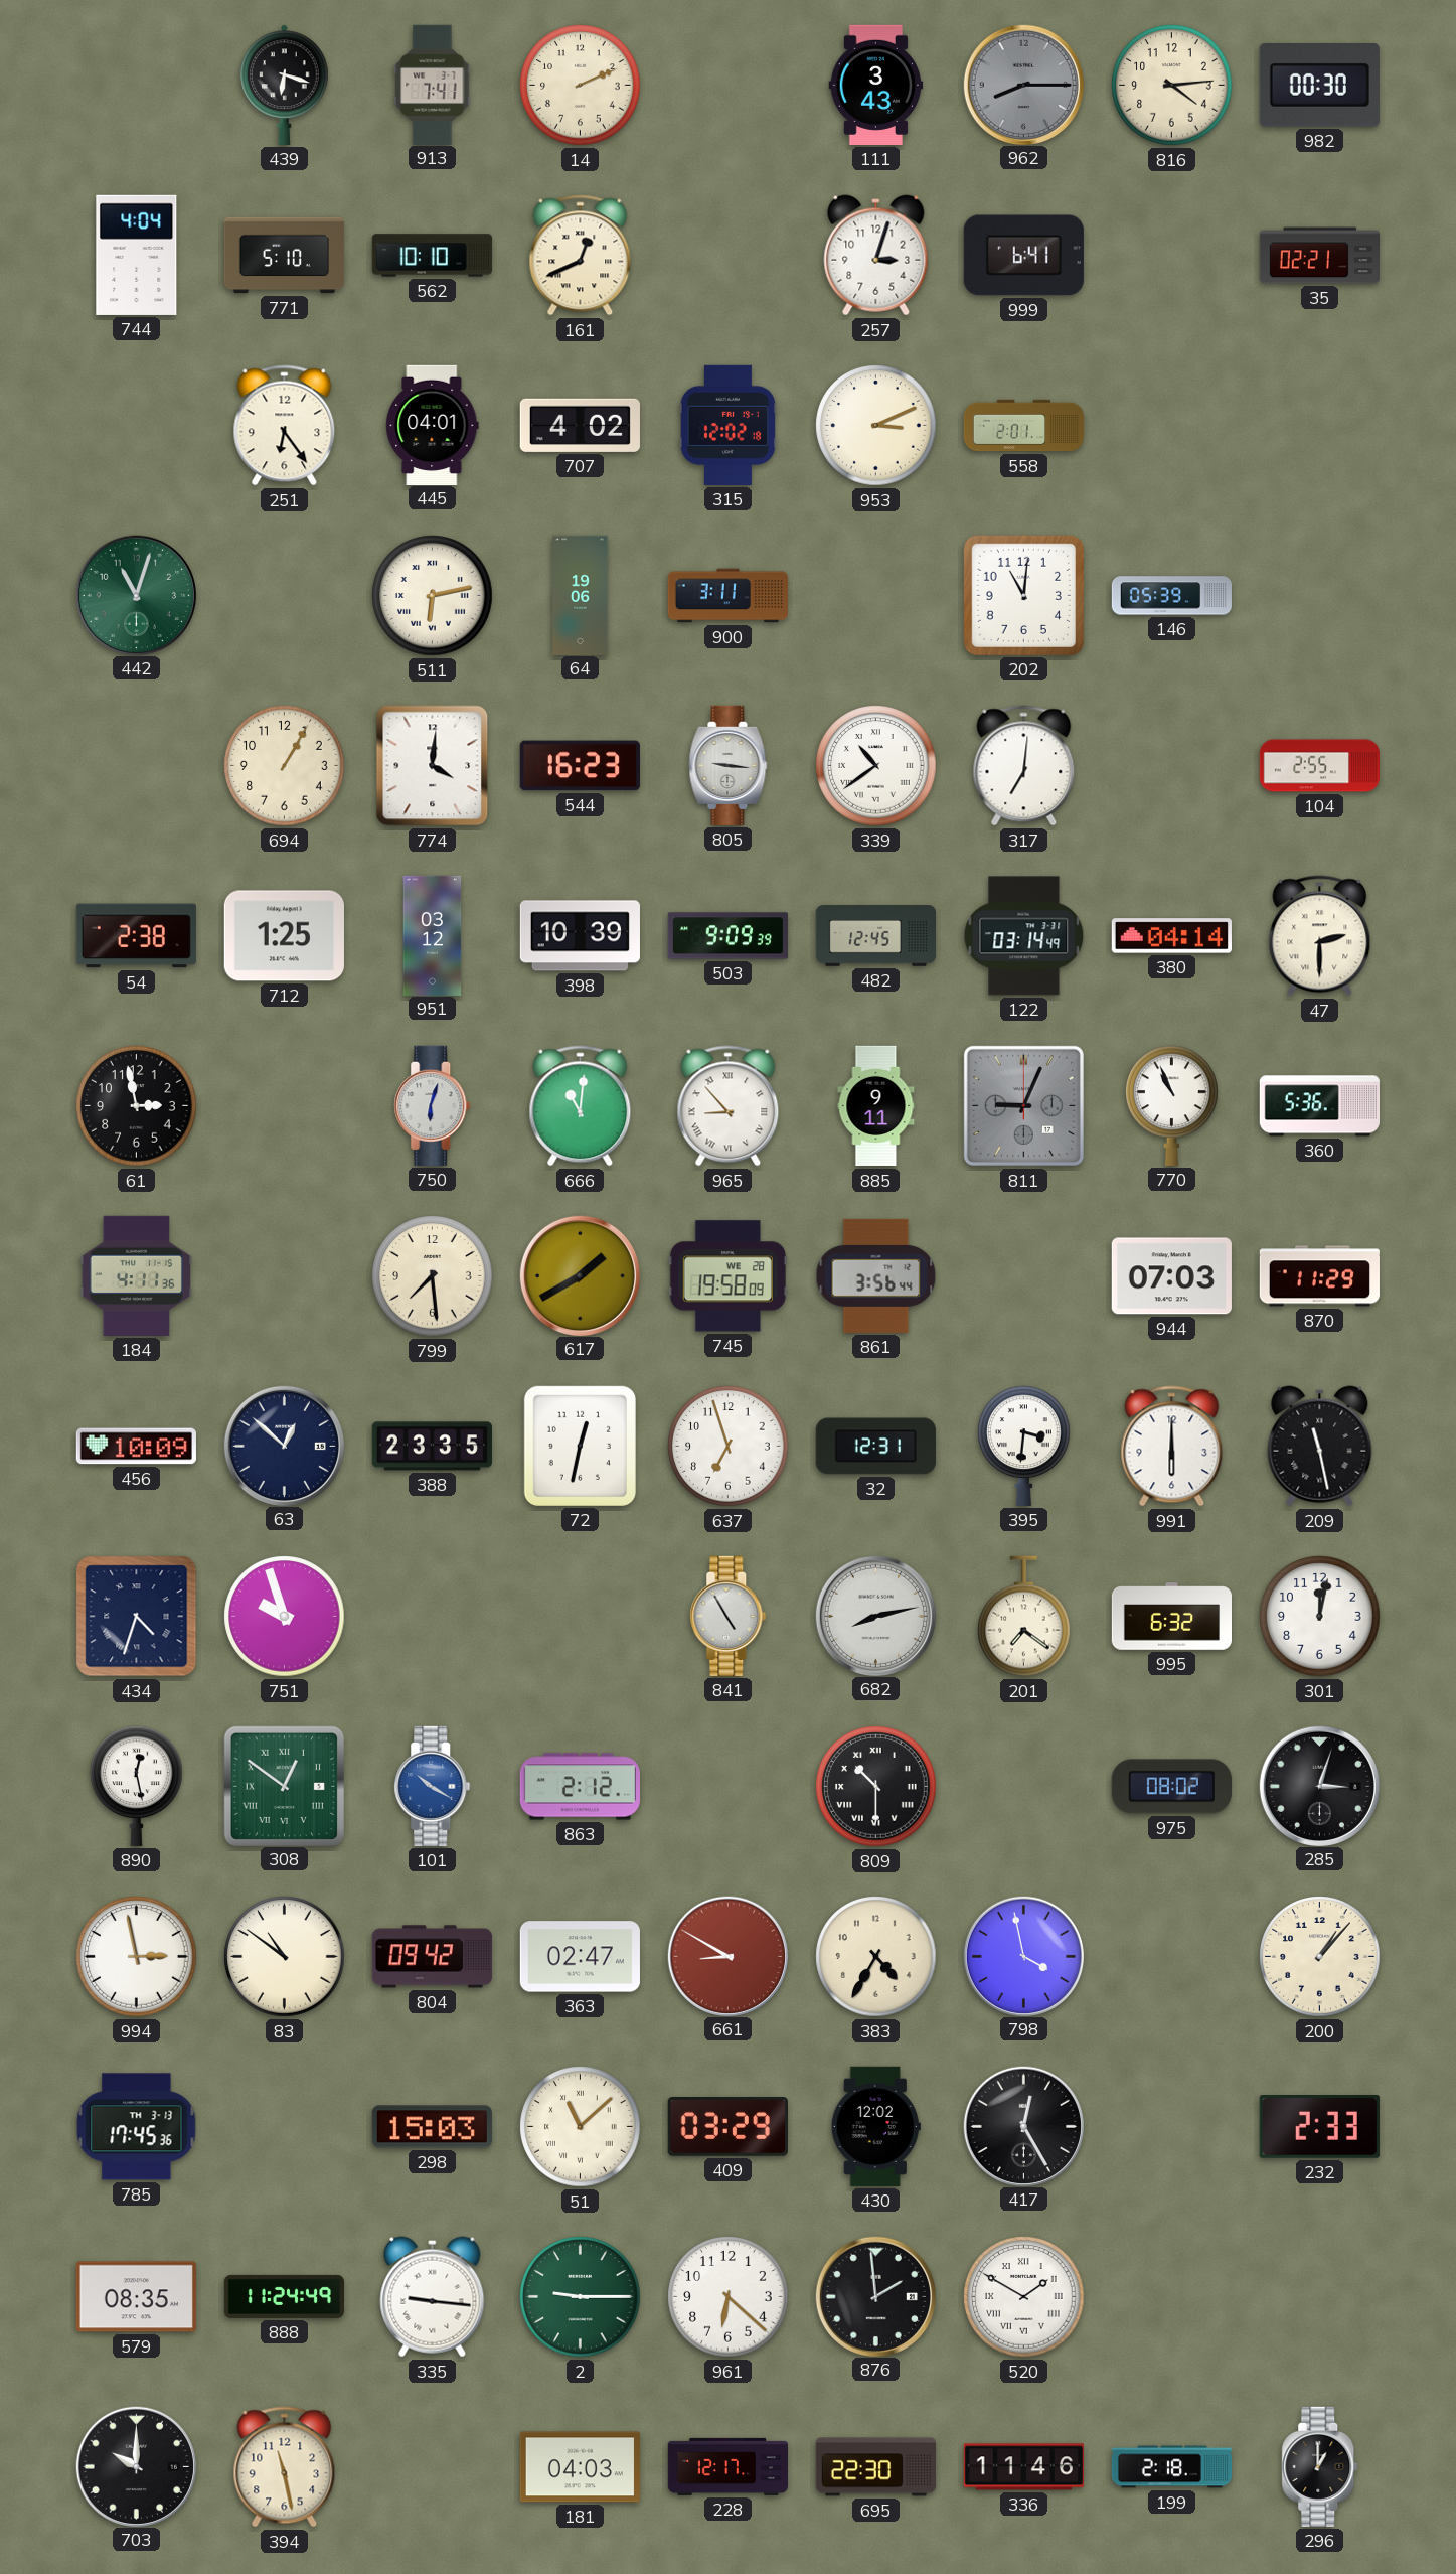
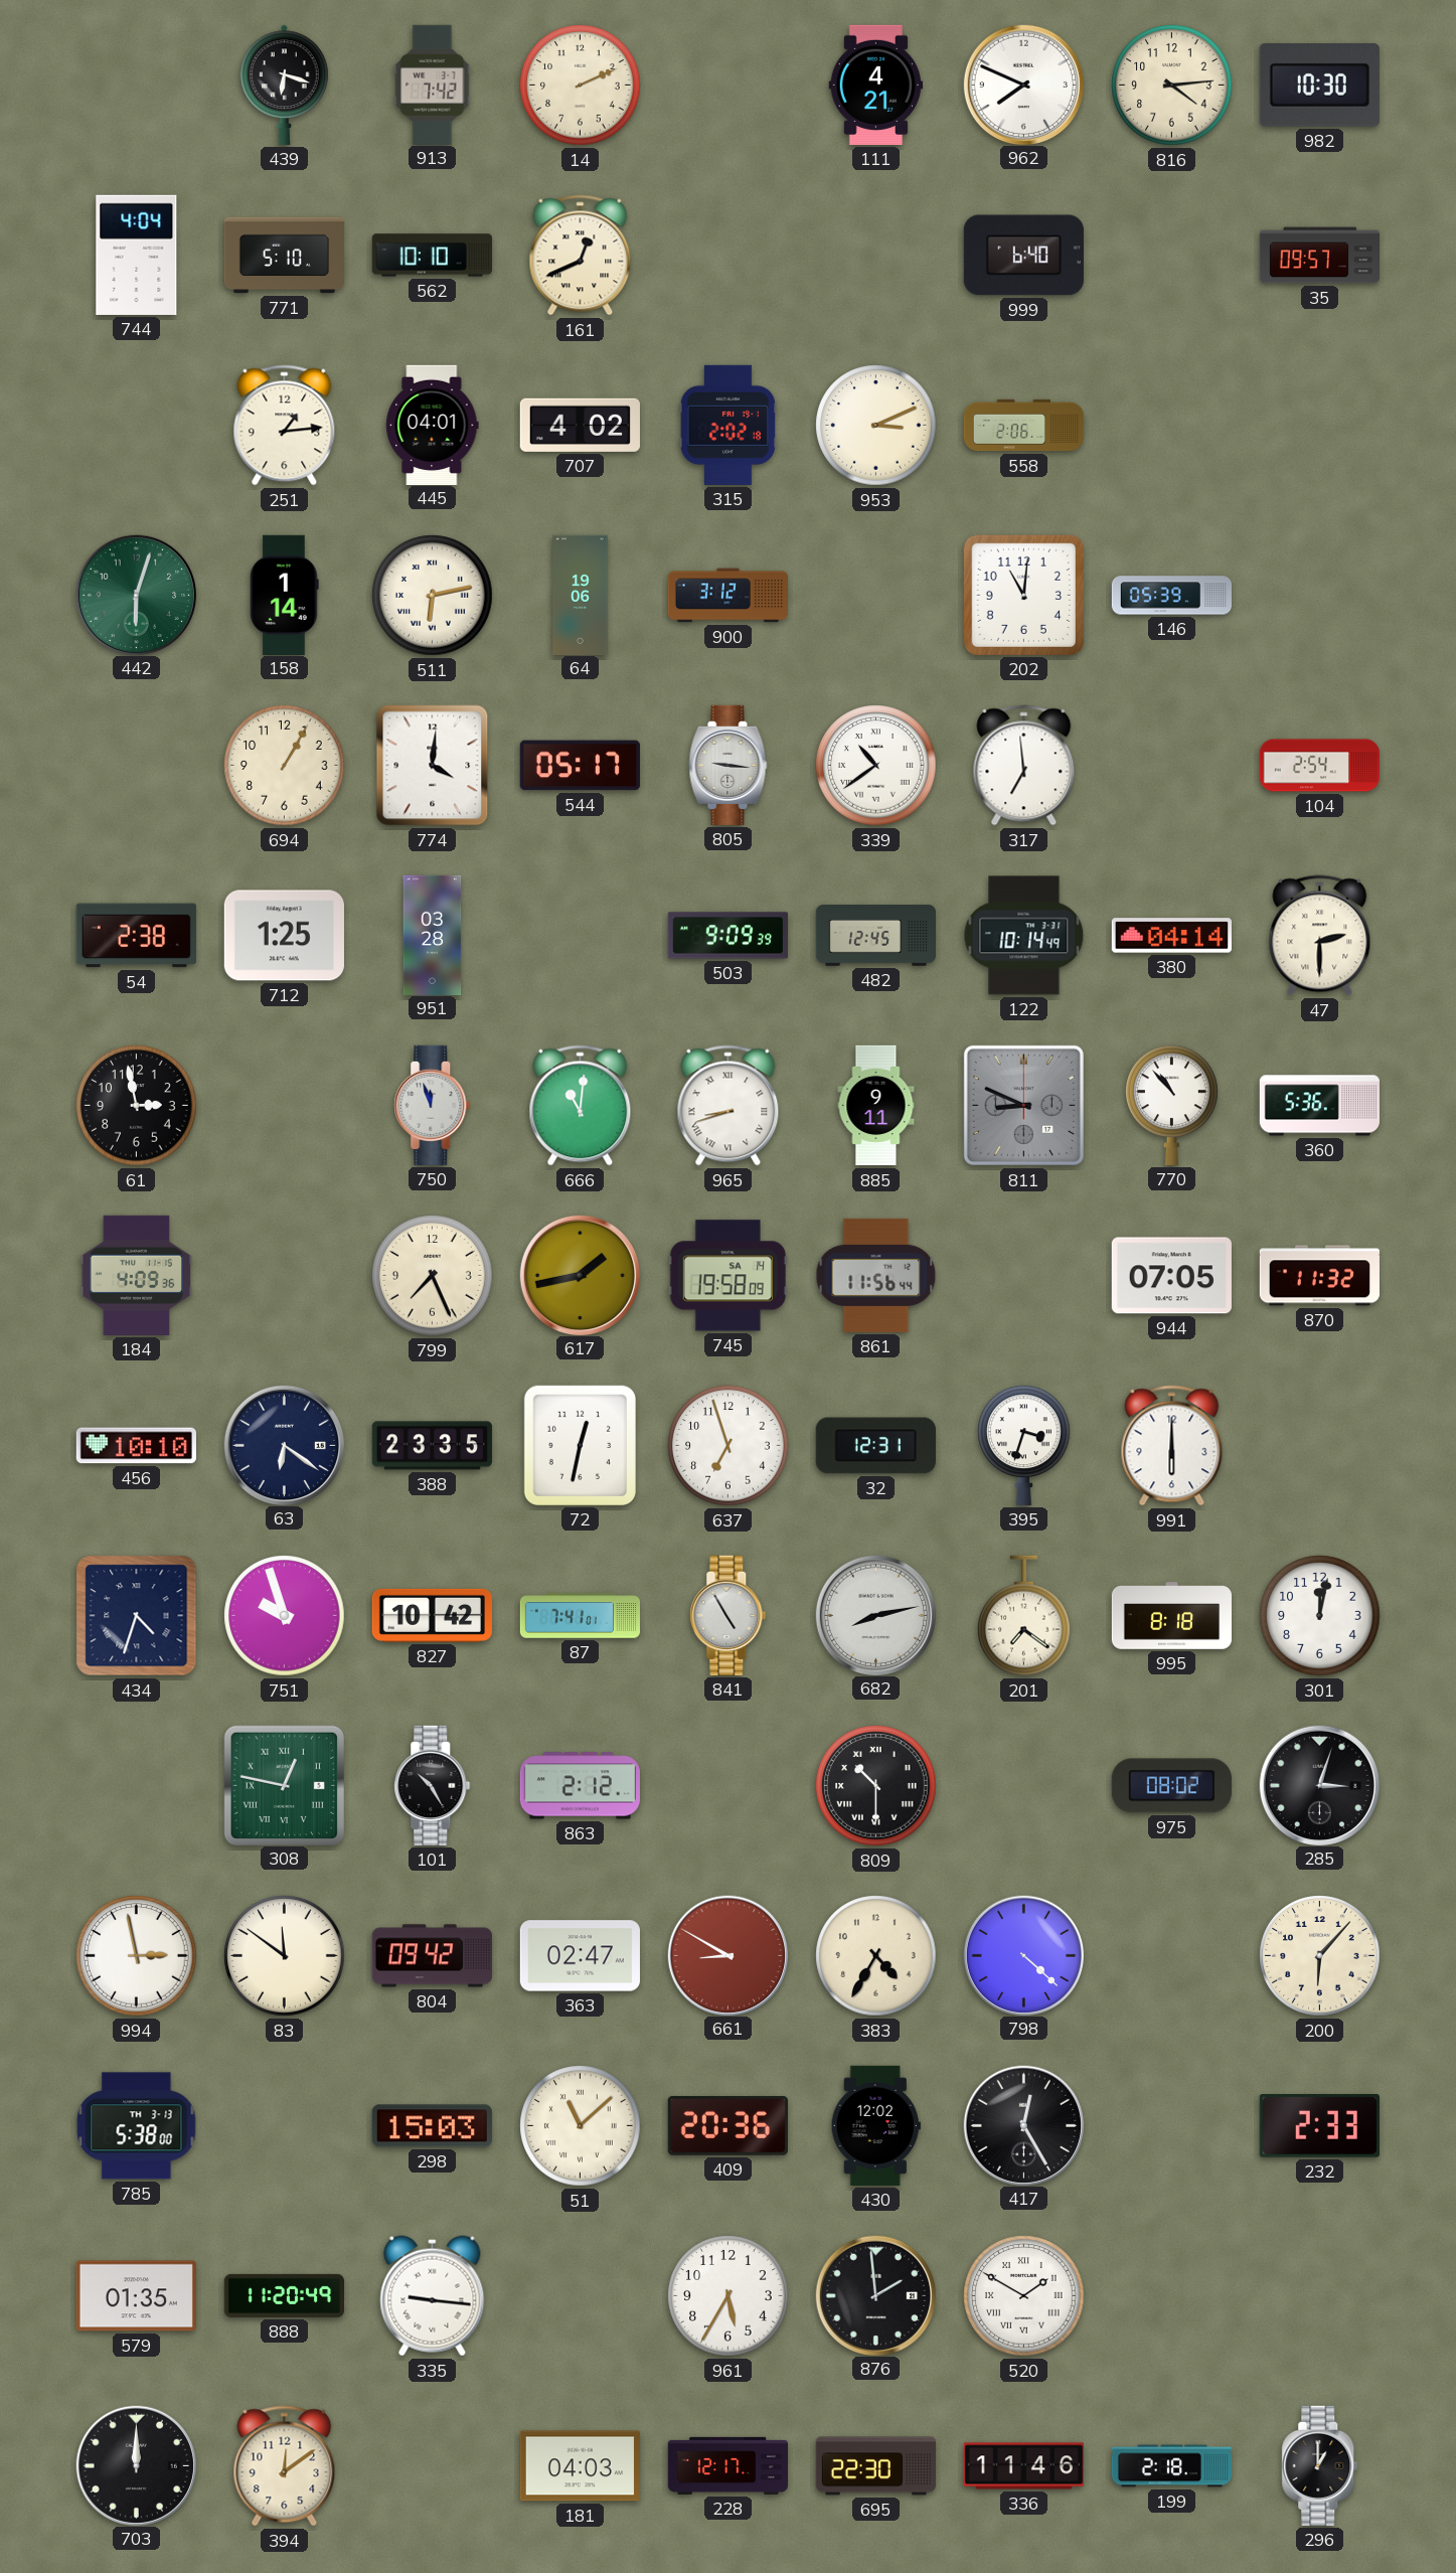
913: 7:41 -> 7:42
111: 3:43 -> 4:21
962: 8:15 -> 7:49
962 dial: grey -> white
982: 00:30 -> 10:30
257: 3:03 -> none
999: 6:41 -> 6:40
35: 02:21 -> 09:57
251: 6:24 -> 1:14
315: 12:02 -> 2:02
558: 2:01 -> 2:06
442: 11:03 -> 6:03
158: none -> 1:14
900: 3:11 -> 3:12
544: 16:23 -> 05:17
317: 7:01 -> 6:59
104: 2:55 -> 2:54
951: 03:12 -> 03:28
398: 10:39 -> none
122: 03:14 -> 10:14
750: 6:03 -> 11:57
965: 8:53 -> 8:42
811: 9:04 -> 8:49
770: 10:56 -> 10:53
184: 4:11 -> 4:09
799: 7:29 -> 7:26
617: 1:40 -> 1:43
745 date: WE 28 -> SA 14
861: 3:56 -> 11:56
944: 07:03 -> 07:05
870: 11:29 -> 11:32
456: 10:09 -> 10:10
63: 12:52 -> 6:21
395: 3:31 -> 3:33
209: 11:28 -> none
827: none -> 10:42
87: none -> 7:41
995: 6:32 -> 8:18
890: 12:28 -> none
308: 12:51 -> 12:47
101: 10:20 -> 10:25
101 dial: blue -> black
83: 10:51 -> 11:51
798: 3:58 -> 4:22
200: 1:07 -> 6:07
785: 17:45 -> 5:38
409: 03:29 -> 20:36
579: 08:35 -> 01:35
888: 11:24 -> 11:20
2: 9:15 -> none
961: 6:22 -> 5:35
703: 10:00 -> 12:00
394: 11:28 -> 12:09
